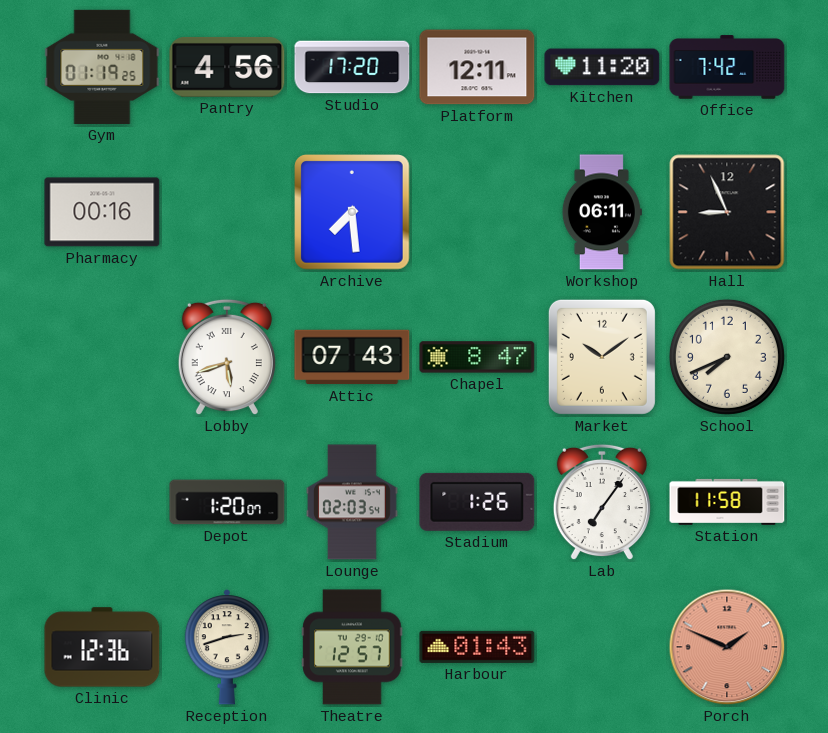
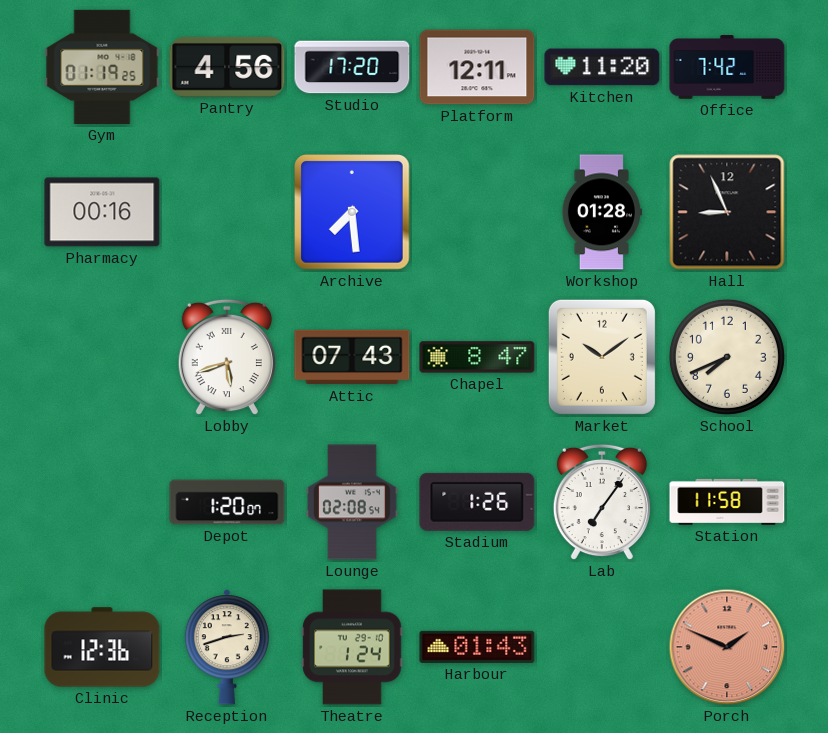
Workshop: 06:11 -> 01:28
Lounge: 02:03 -> 02:08
Theatre: 12:57 -> 1:24
